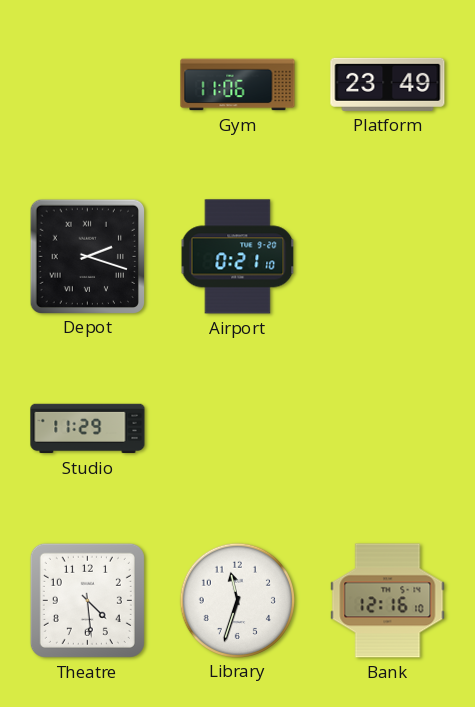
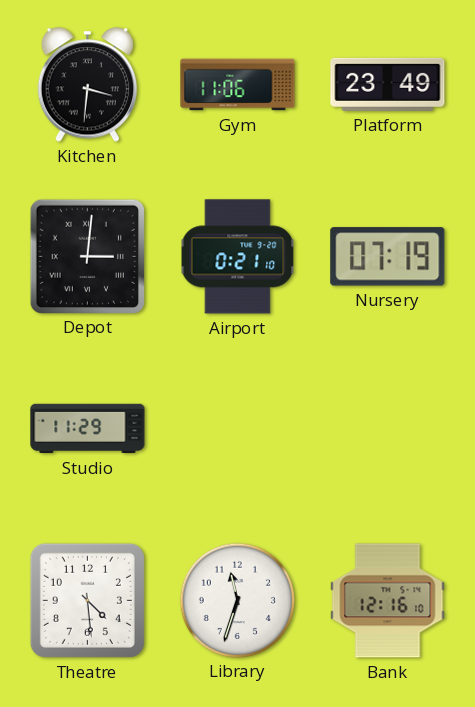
Kitchen: none -> 3:31
Depot: 2:18 -> 3:01
Nursery: none -> 07:19
